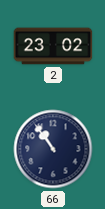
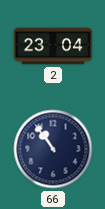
2: 23:02 -> 23:04
